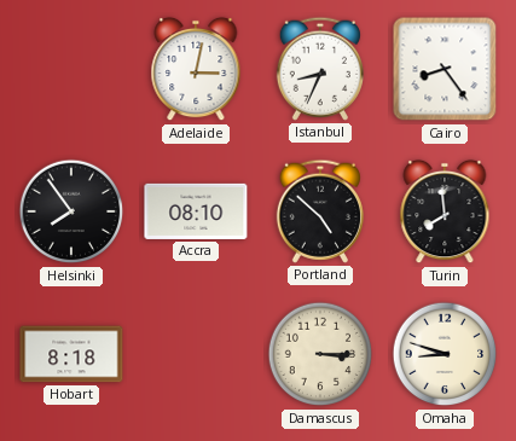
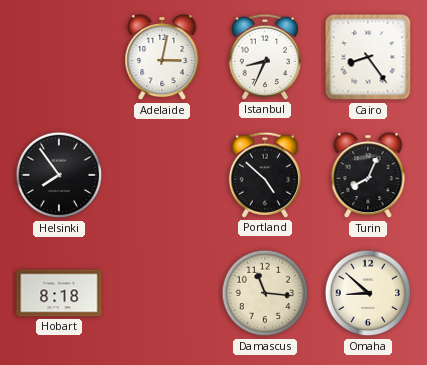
Accra: 08:10 -> none
Turin: 7:59 -> 8:04
Damascus: 3:15 -> 11:16
Omaha: 8:48 -> 8:52
